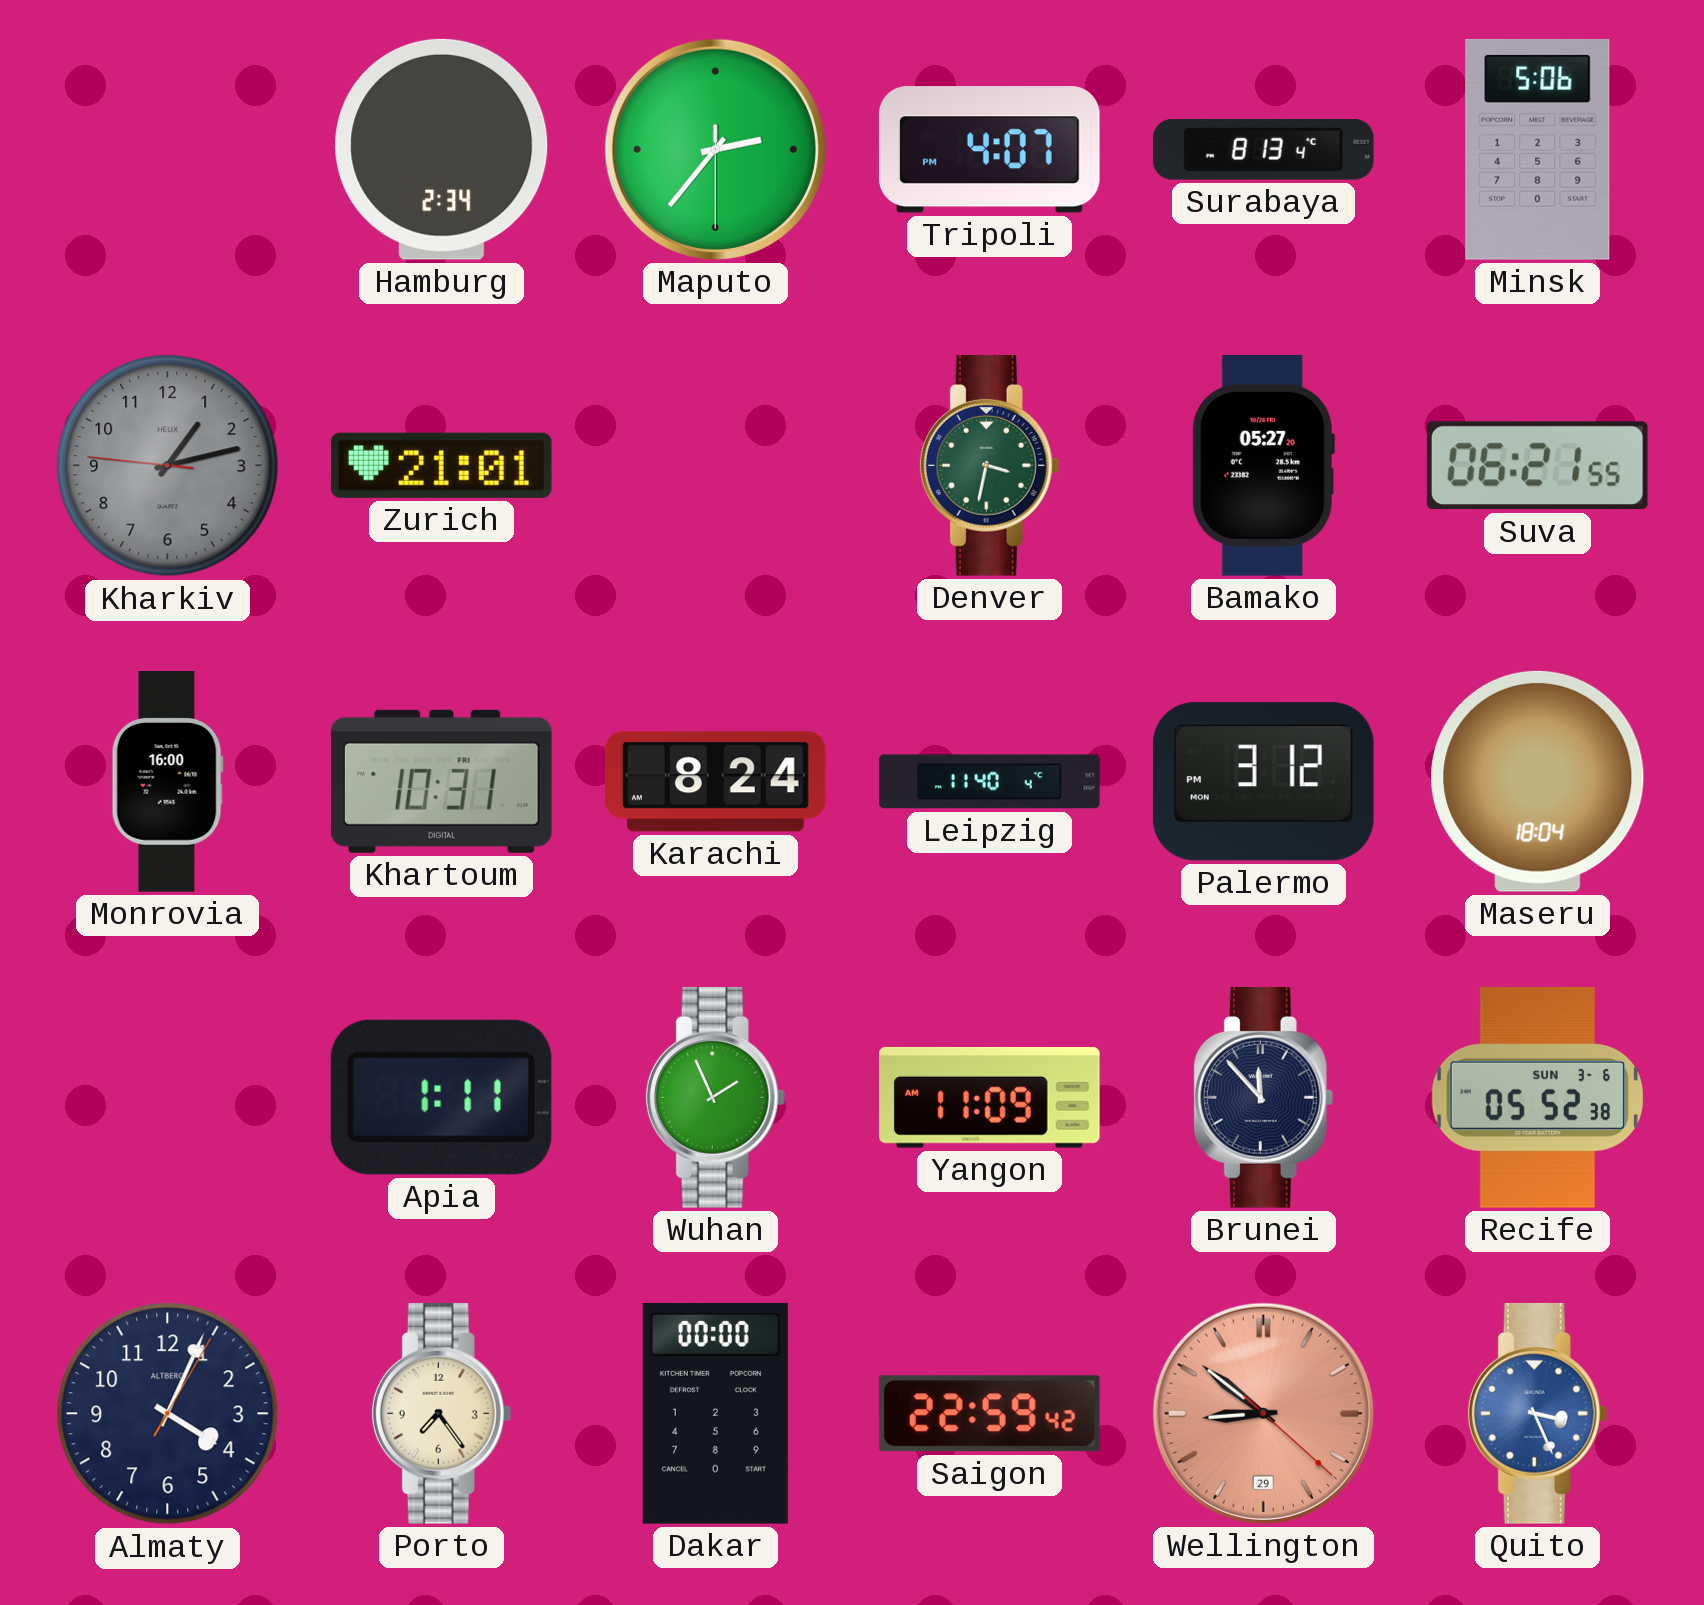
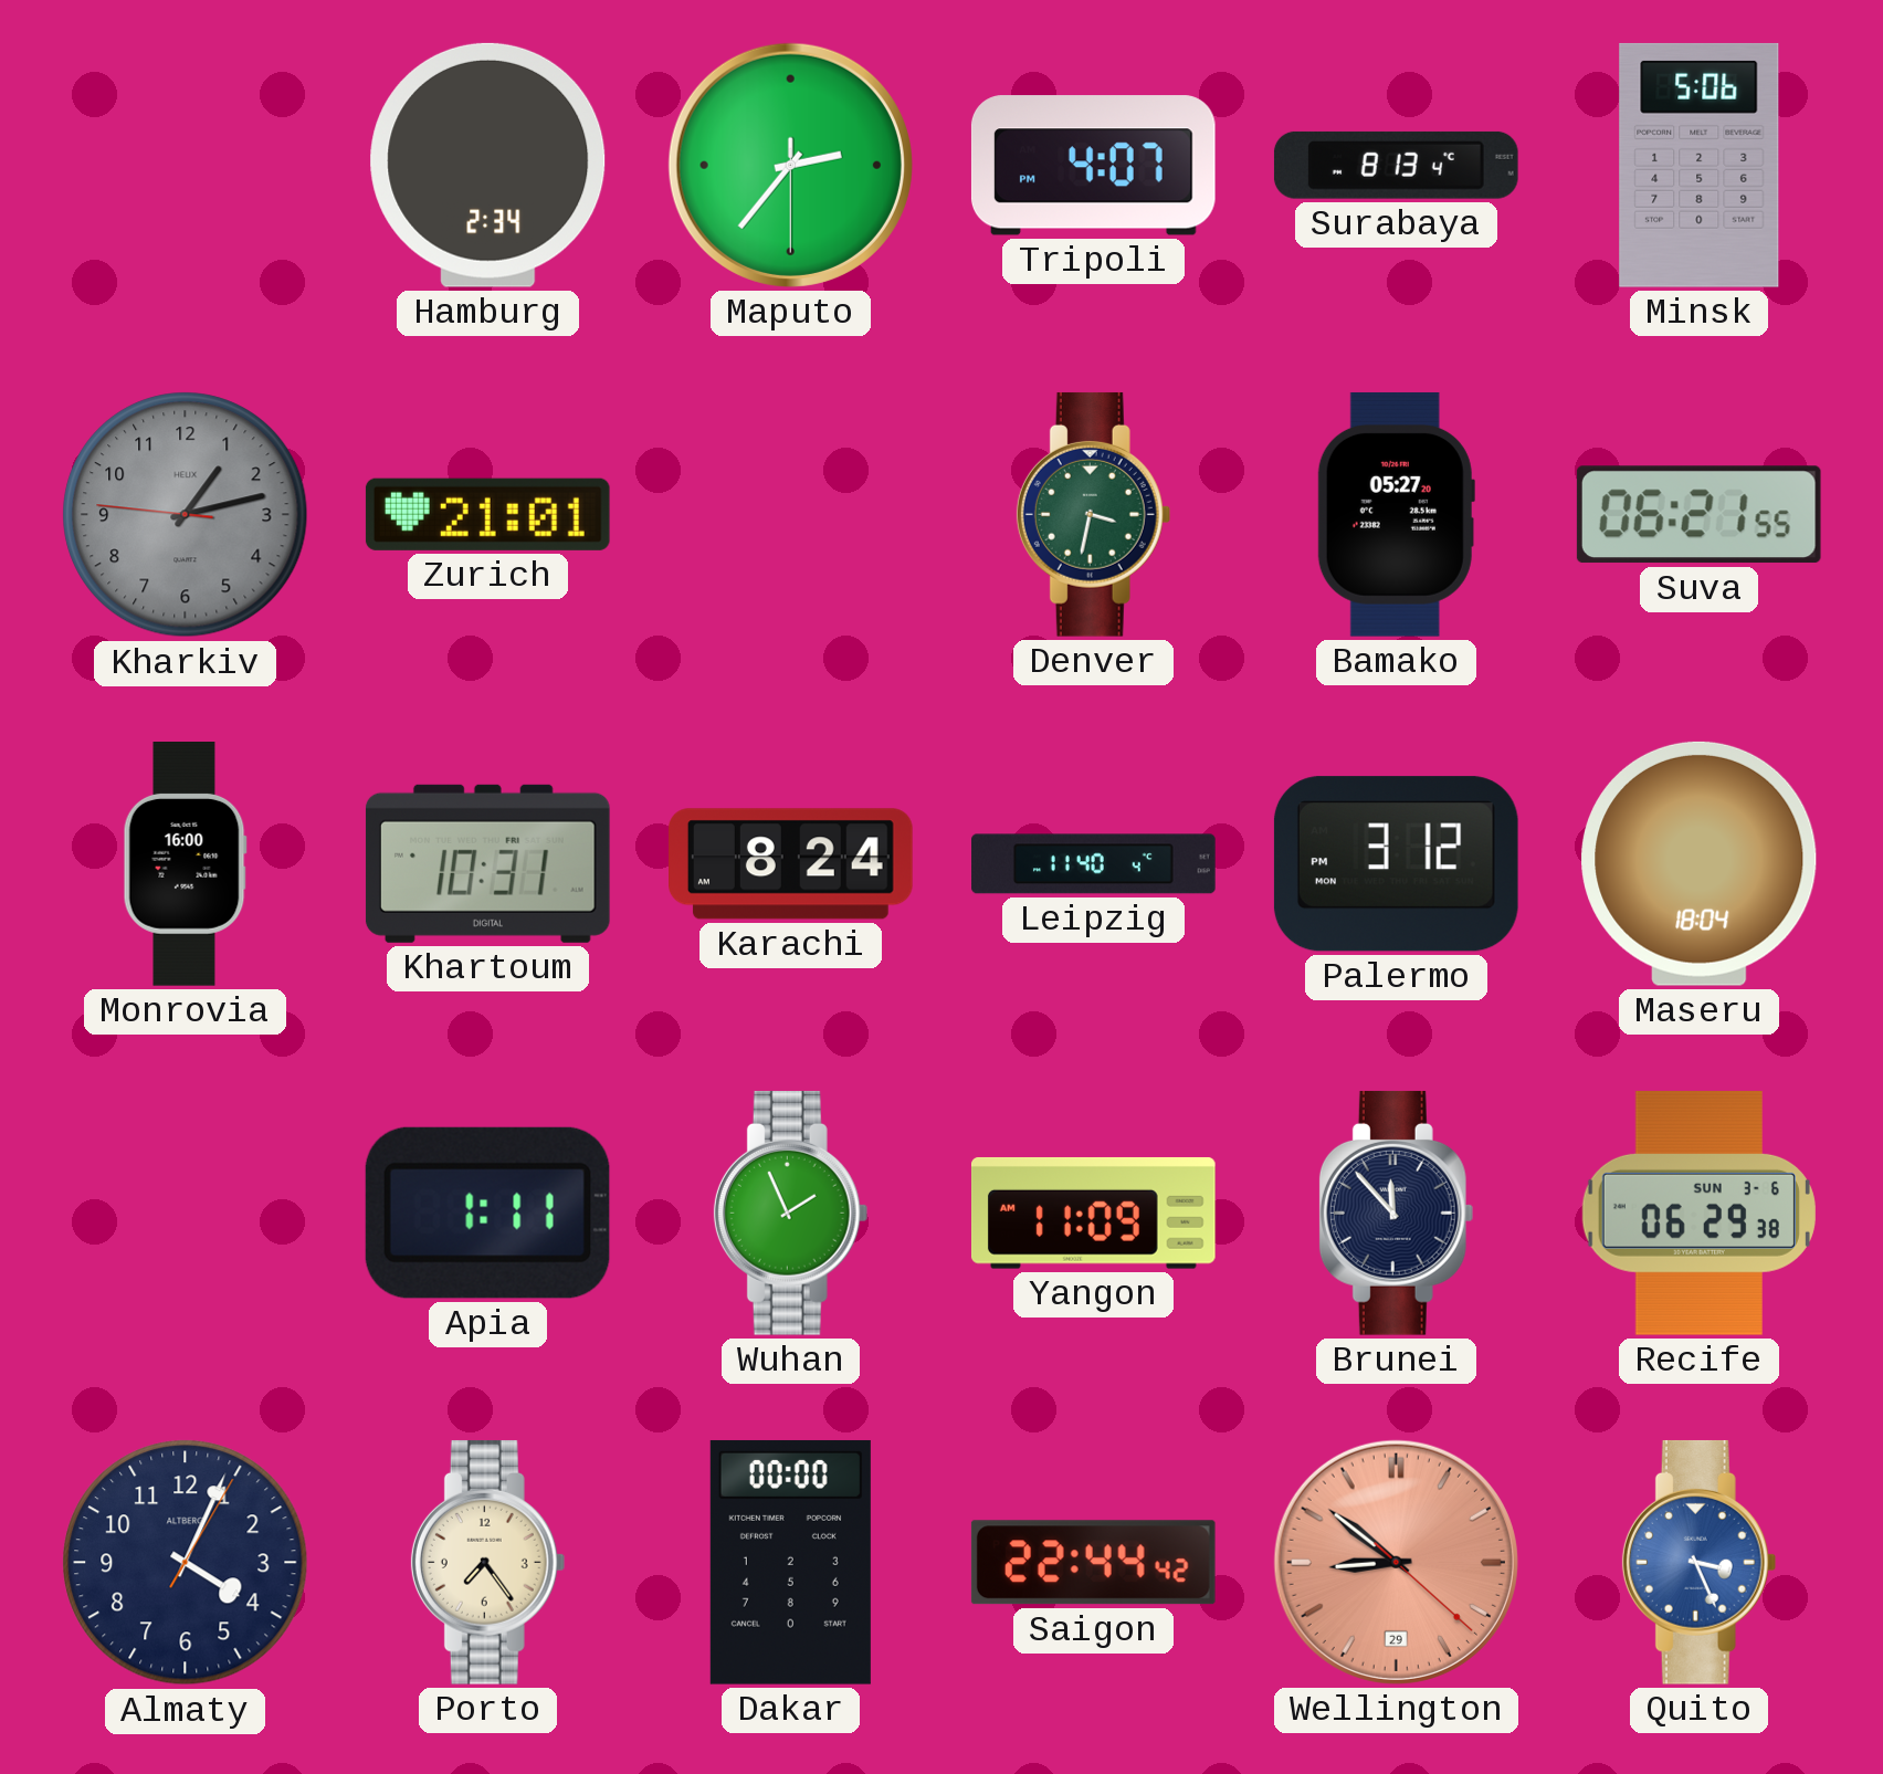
Recife: 05:52 -> 06:29
Saigon: 22:59 -> 22:44
